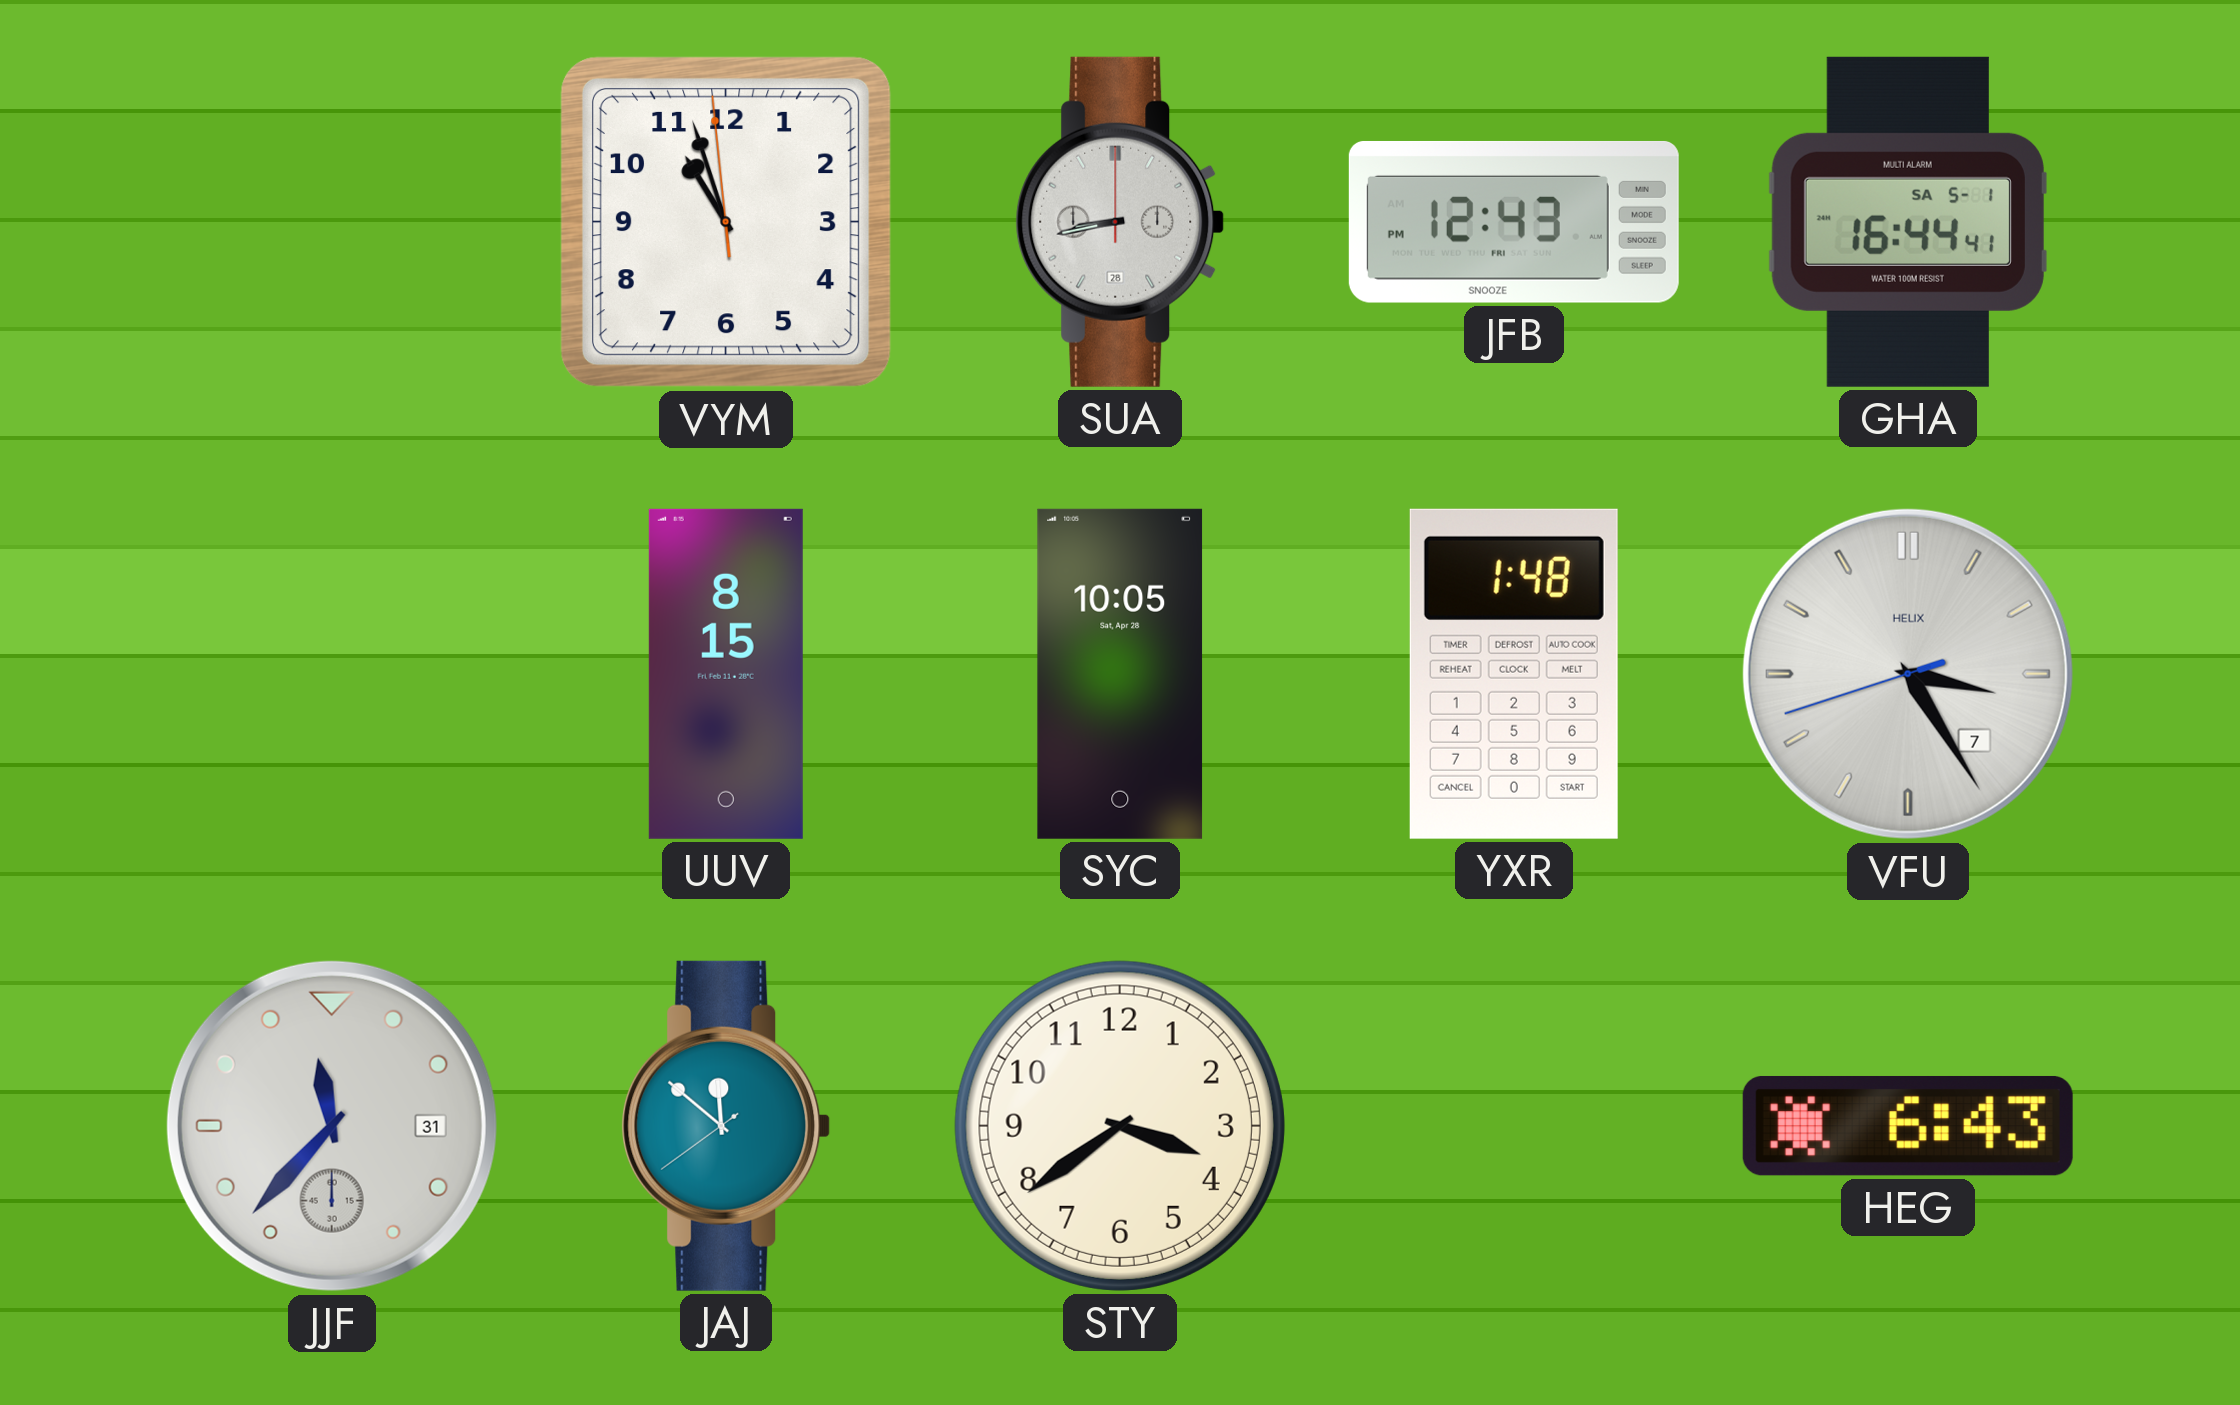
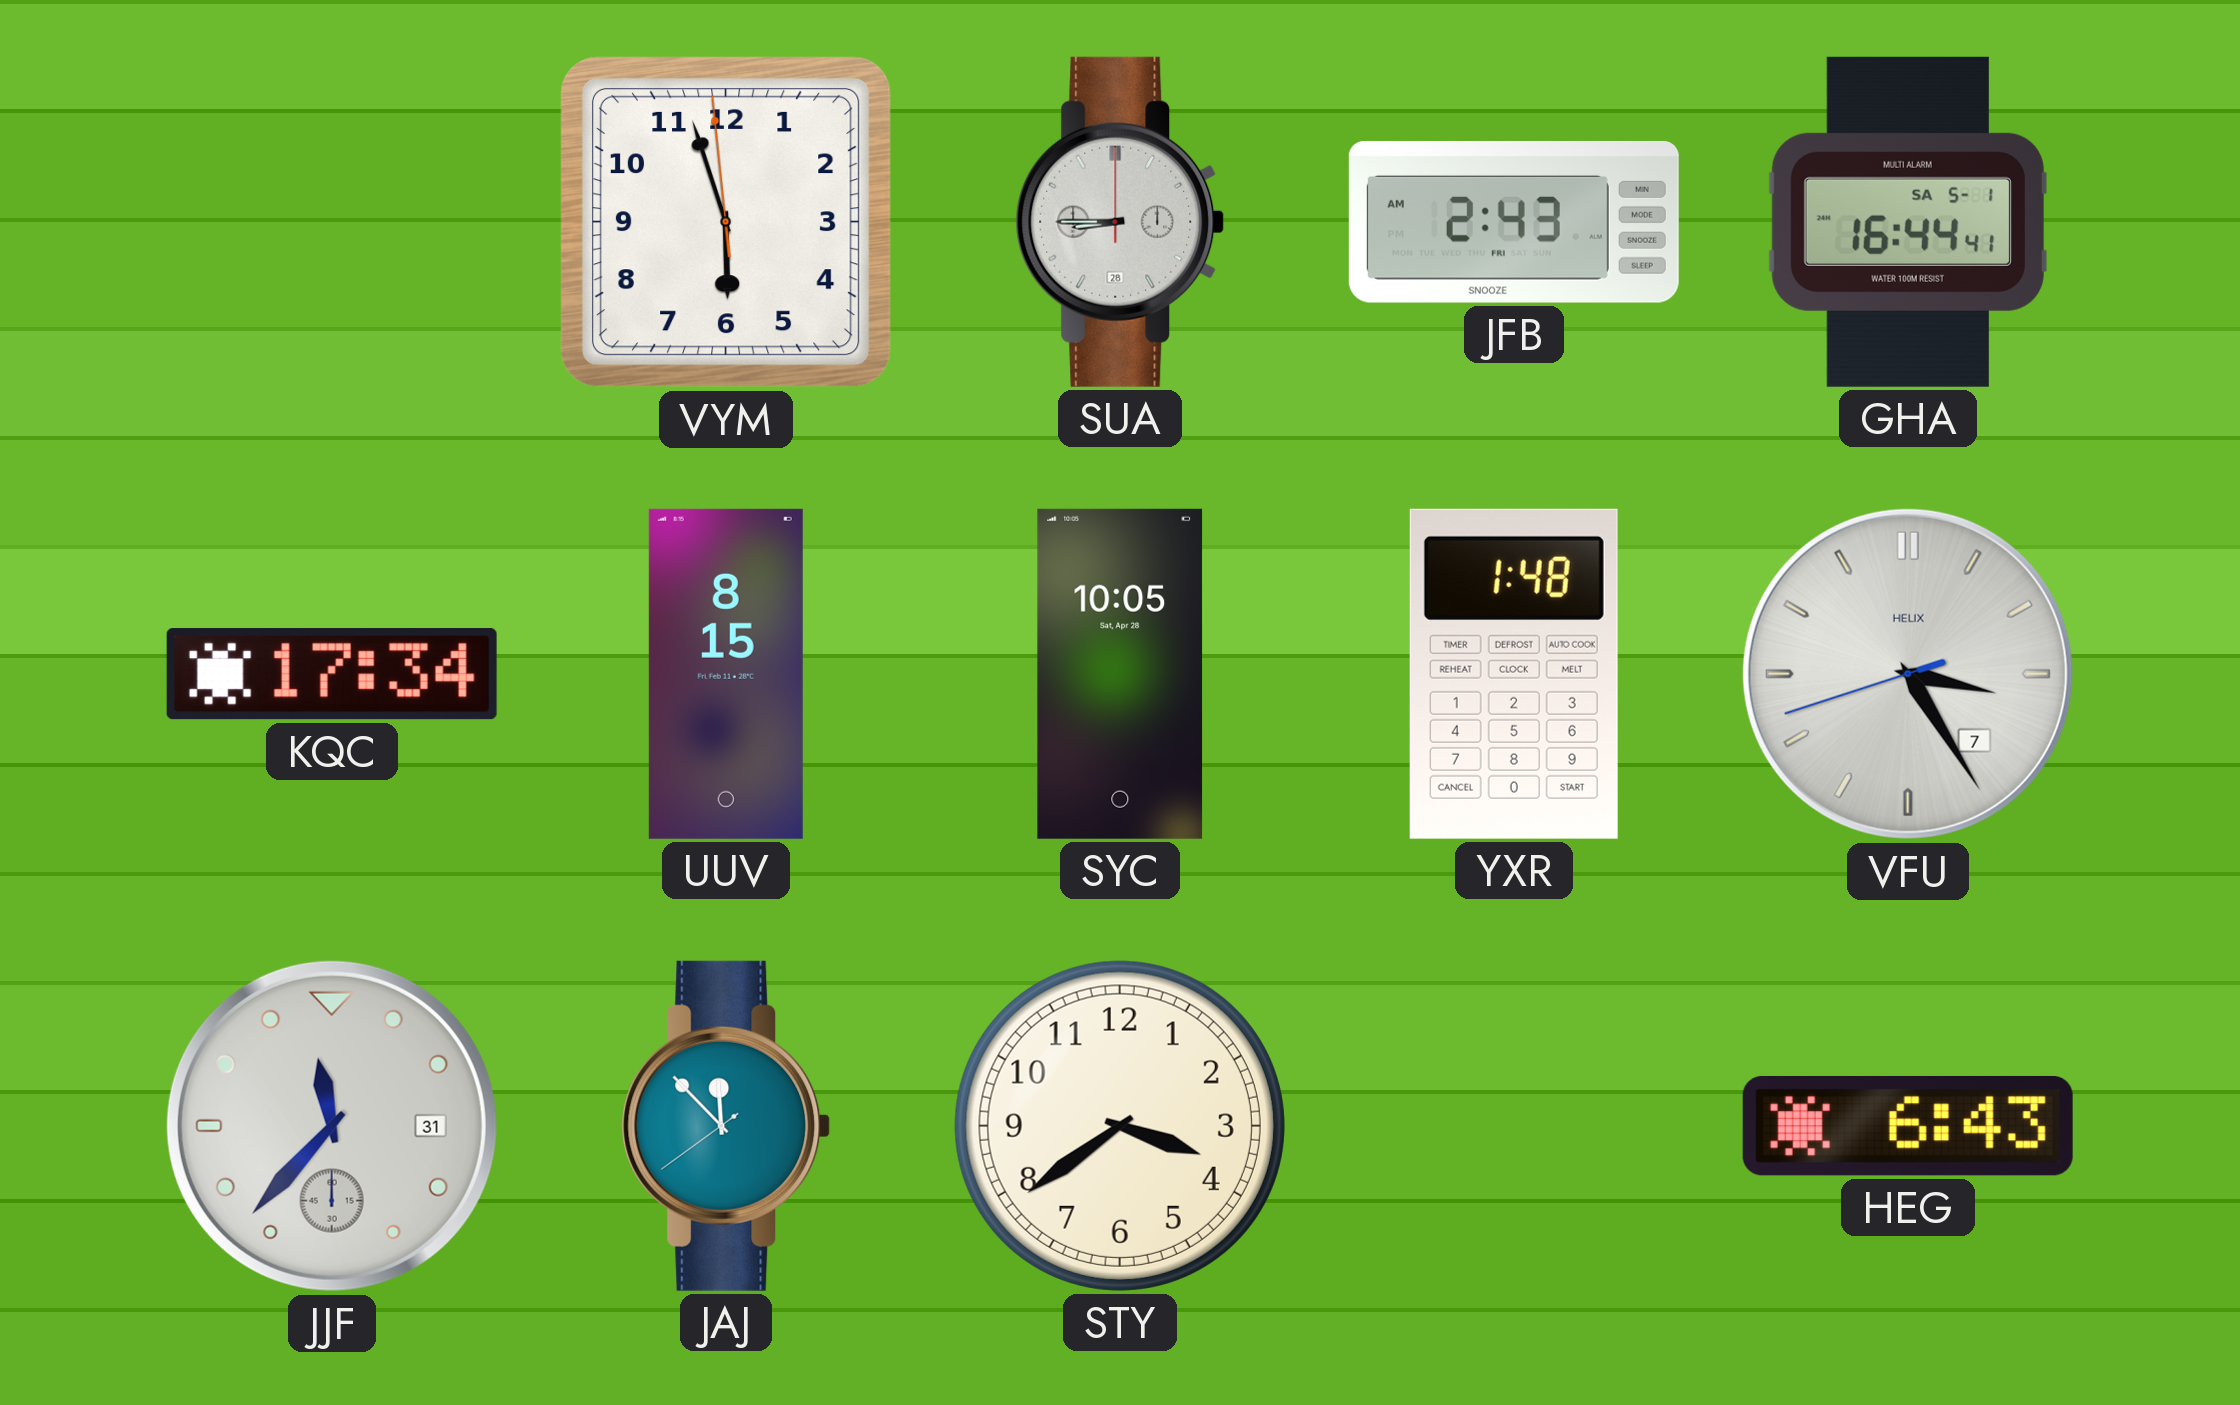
VYM: 10:56 -> 5:56
SUA: 8:43 -> 8:45
JFB: 12:43 -> 2:43
KQC: none -> 17:34
JAJ: 11:51 -> 11:52
